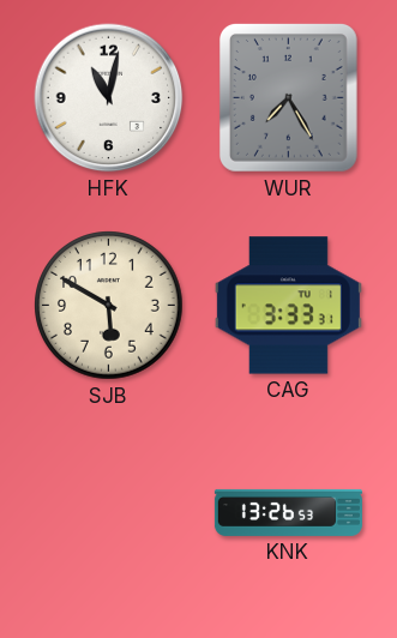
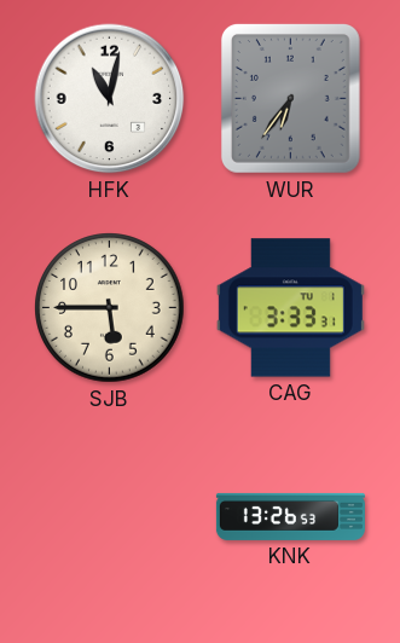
WUR: 7:25 -> 6:36
SJB: 5:50 -> 5:45
